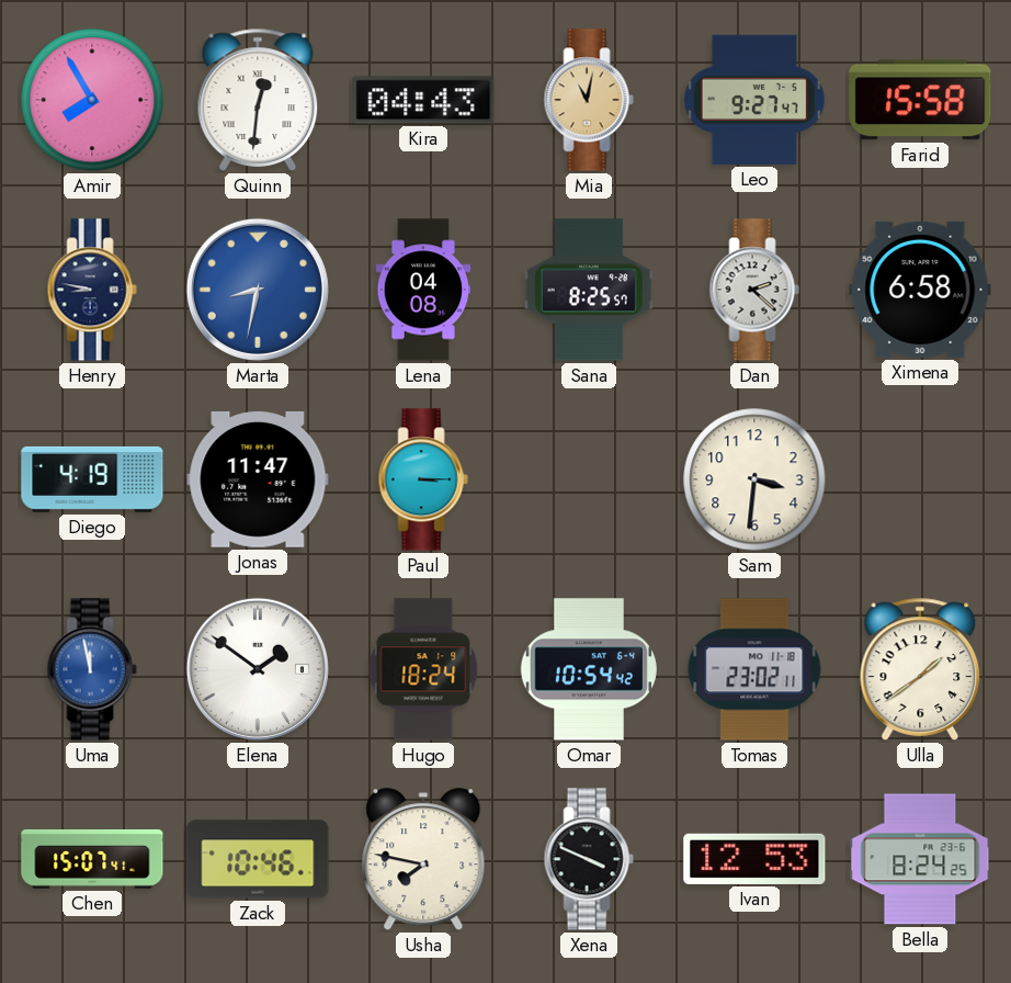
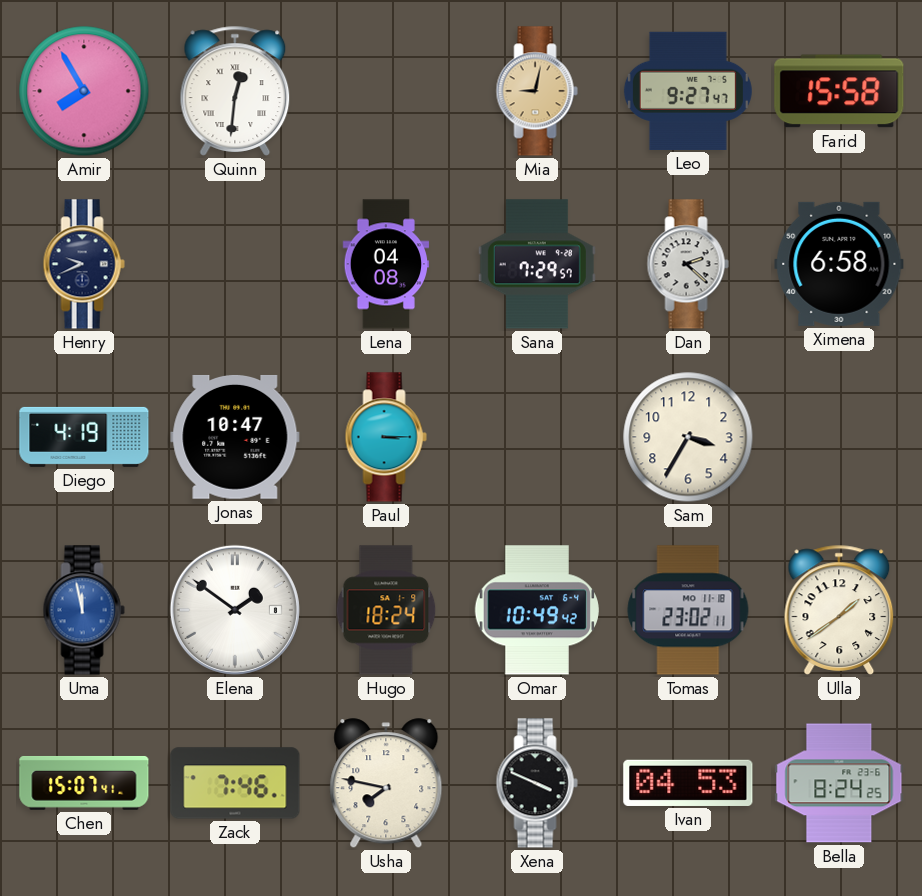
Kira: 04:43 -> none
Mia: 11:02 -> 9:02
Henry: 8:47 -> 9:41
Marta: 8:32 -> none
Sana: 8:25 -> 7:29
Jonas: 11:47 -> 10:47
Sam: 3:31 -> 3:35
Omar: 10:54 -> 10:49
Zack: 10:46 -> 7:46
Ivan: 12:53 -> 04:53
